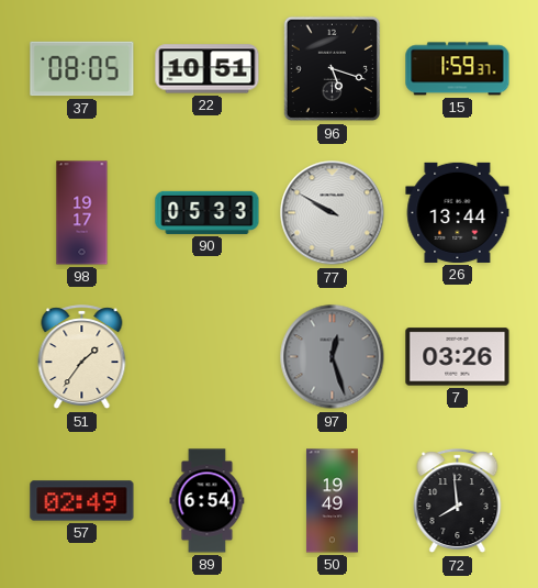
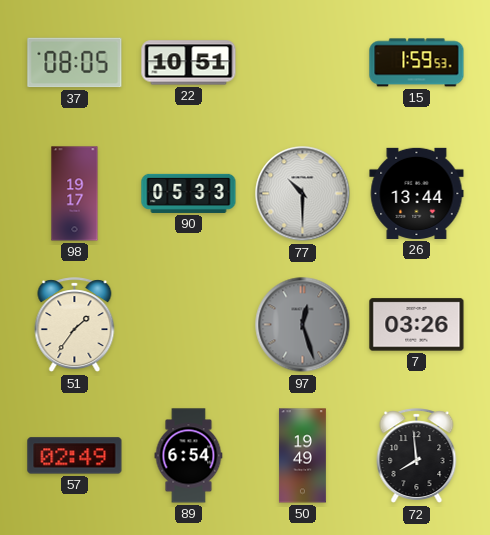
96: 5:18 -> none
15: 1:59:37 -> 1:59:53
77: 9:50 -> 10:30
